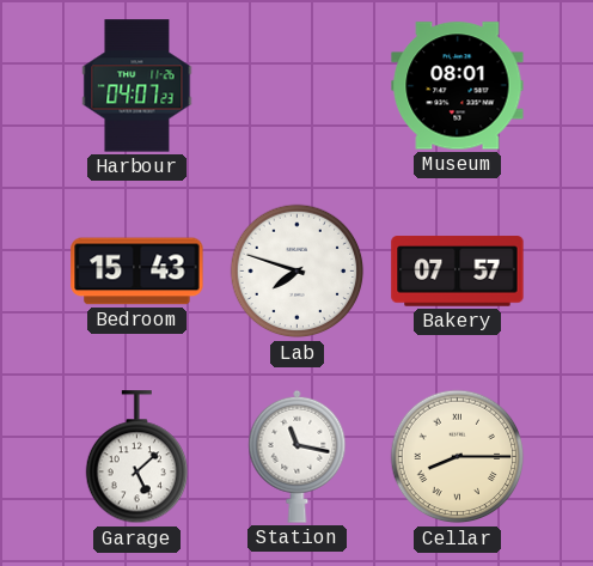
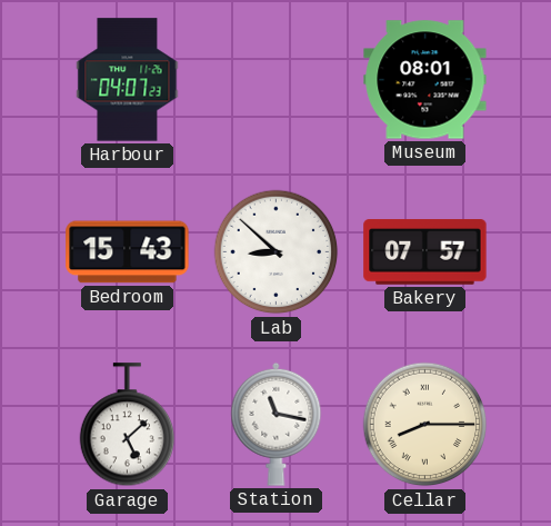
Lab: 7:48 -> 8:52
